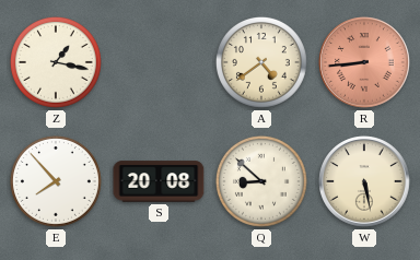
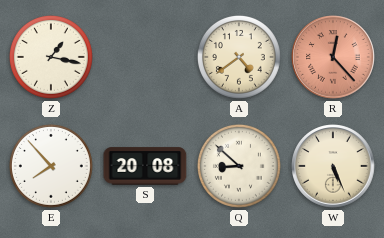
R: 8:44 -> 12:23
W: 5:28 -> 5:26
